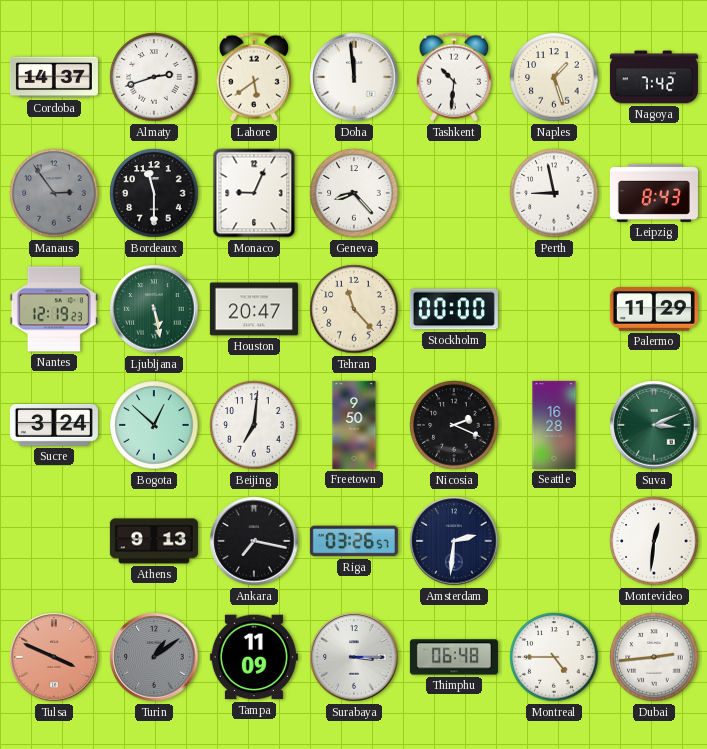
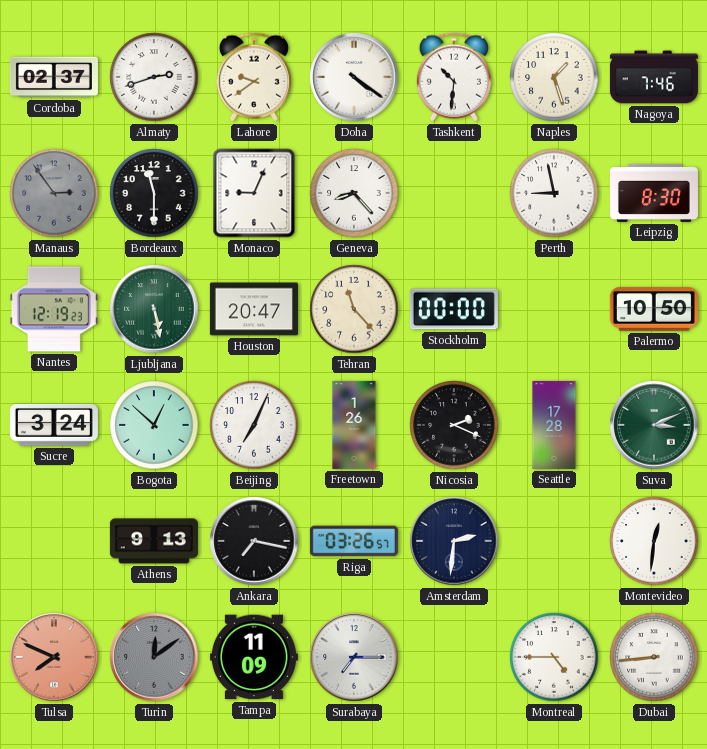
Cordoba: 14:37 -> 02:37
Lahore: 5:39 -> 9:39
Doha: 11:59 -> 4:21
Nagoya: 7:42 -> 7:46
Leipzig: 8:43 -> 8:30
Palermo: 11:29 -> 10:50
Beijing: 7:01 -> 7:04
Freetown: 9:50 -> 1:26
Seattle: 16:28 -> 17:28
Tulsa: 3:49 -> 7:49
Turin: 1:09 -> 12:09
Surabaya: 3:15 -> 7:15
Thimphu: 06:48 -> none
Dubai: 2:44 -> 8:44
